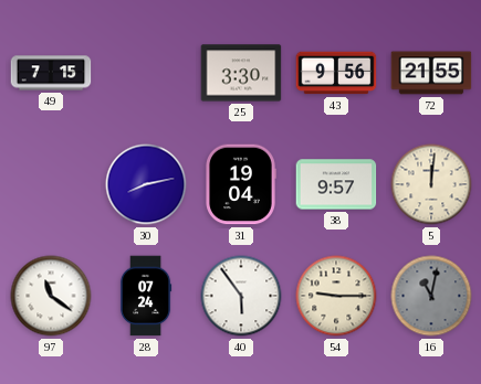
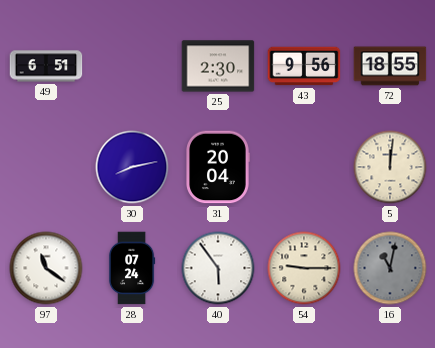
49: 7:15 -> 6:51
25: 3:30 -> 2:30
72: 21:55 -> 18:55
31: 19:04 -> 20:04
38: 9:57 -> none
